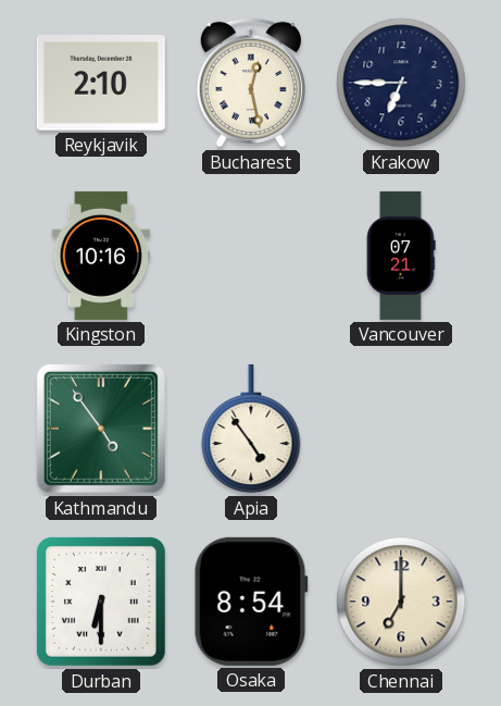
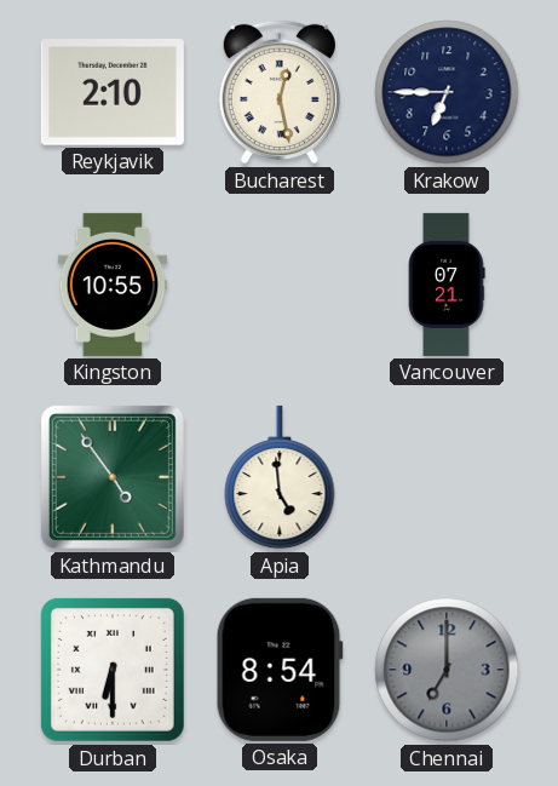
Kingston: 10:16 -> 10:55
Apia: 4:54 -> 4:59
Chennai dial: cream -> grey
